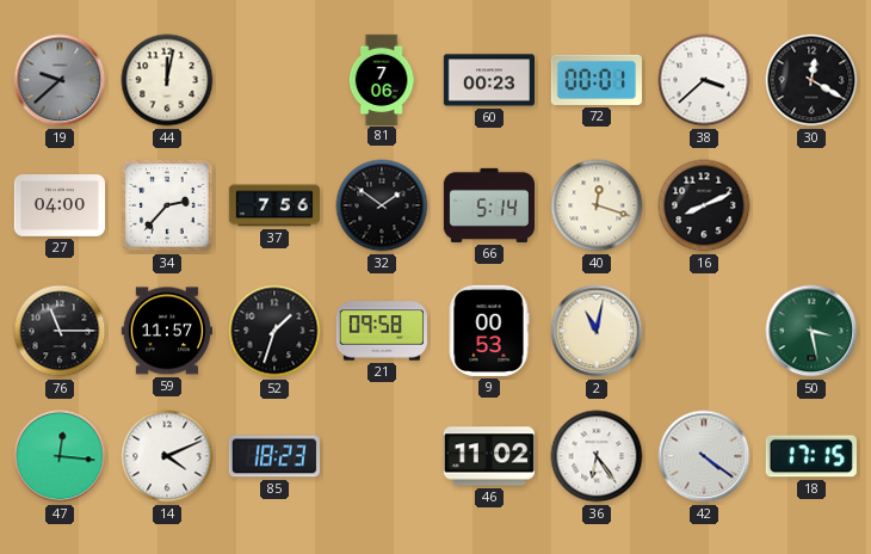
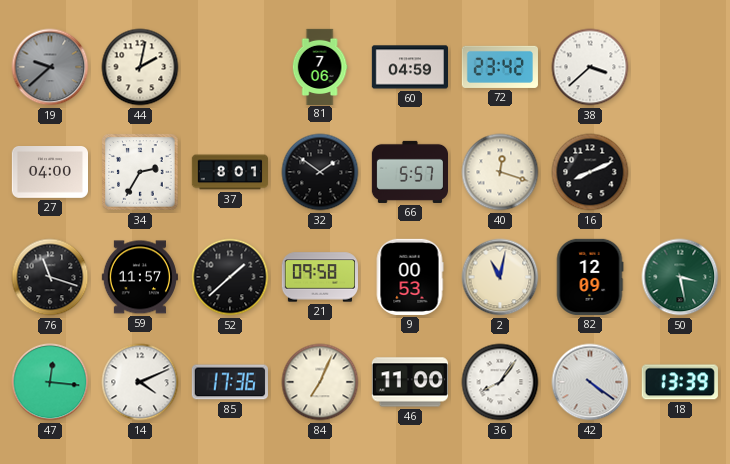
44: 12:02 -> 2:02
60: 00:23 -> 04:59
72: 00:01 -> 23:42
30: 12:20 -> none
34: 2:37 -> 2:35
37: 7:56 -> 8:01
66: 5:14 -> 5:57
76: 11:15 -> 11:18
52: 1:33 -> 1:38
82: none -> 12:09
85: 18:23 -> 17:36
84: none -> 7:04
46: 11:02 -> 11:00
36: 6:24 -> 8:06
18: 17:15 -> 13:39
